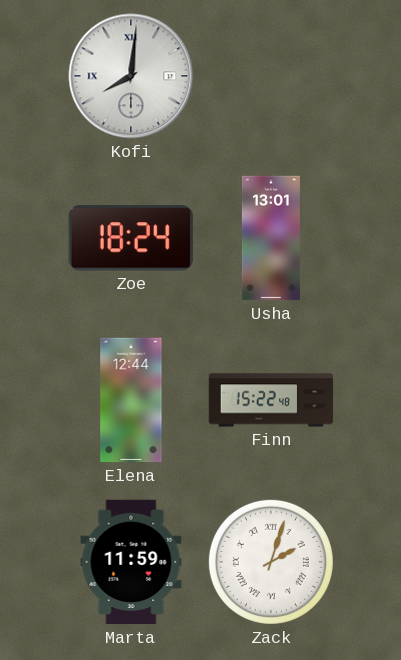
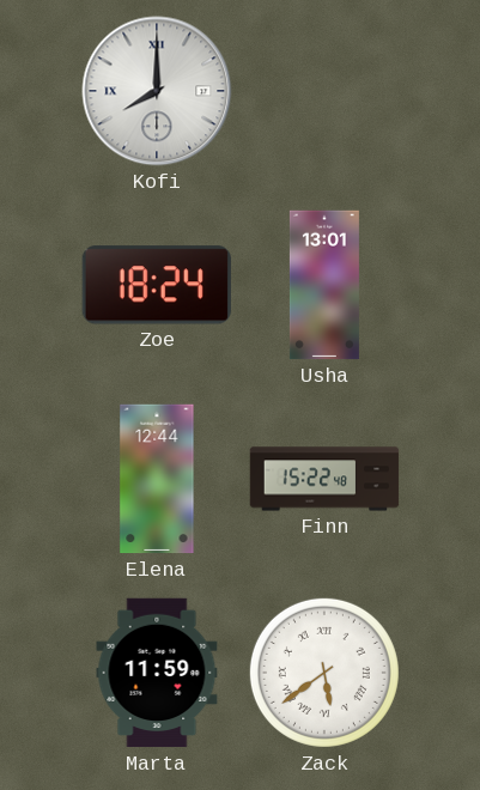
Kofi: 8:01 -> 8:00
Zack: 2:03 -> 5:39
